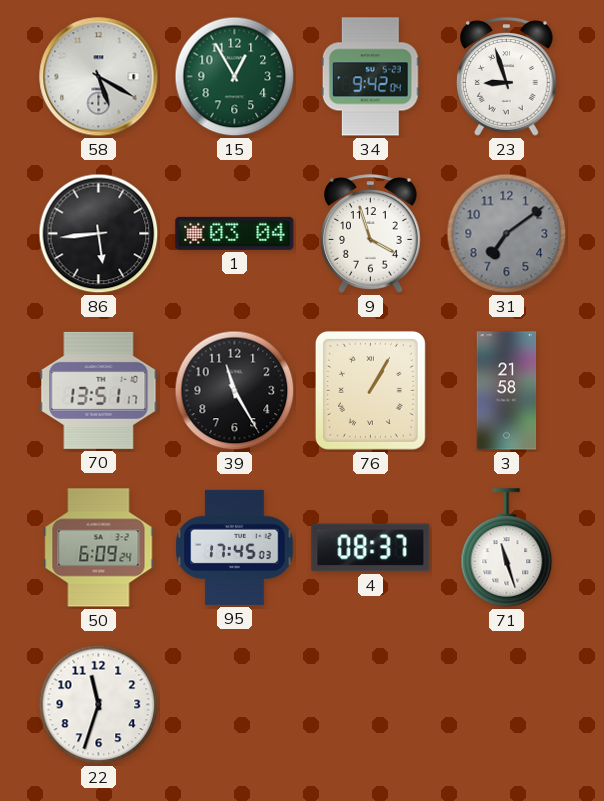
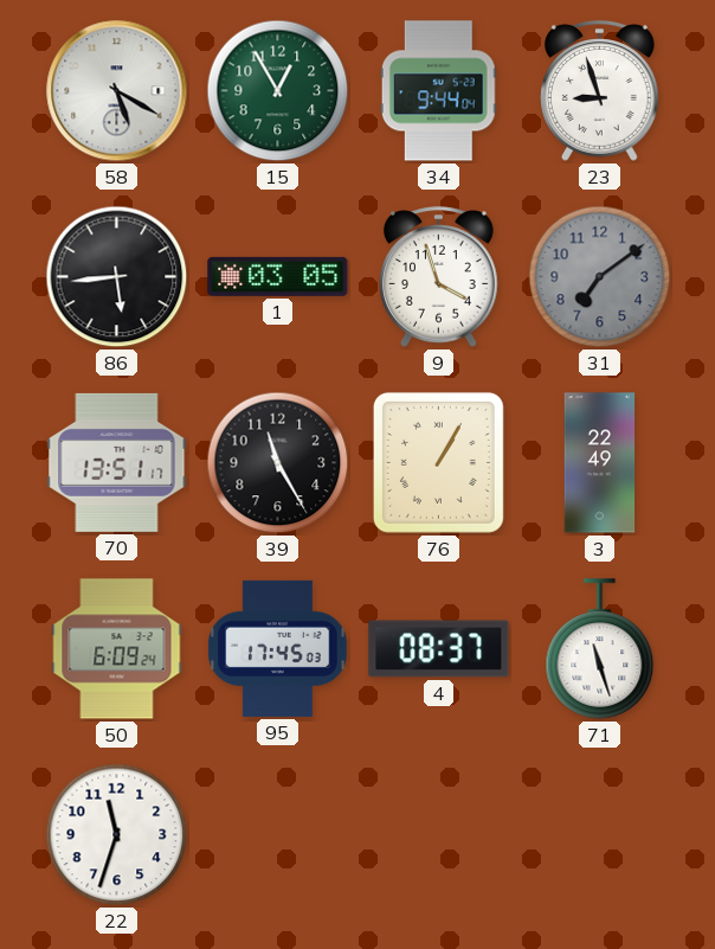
34: 9:42 -> 9:44
1: 03:04 -> 03:05
3: 21:58 -> 22:49
